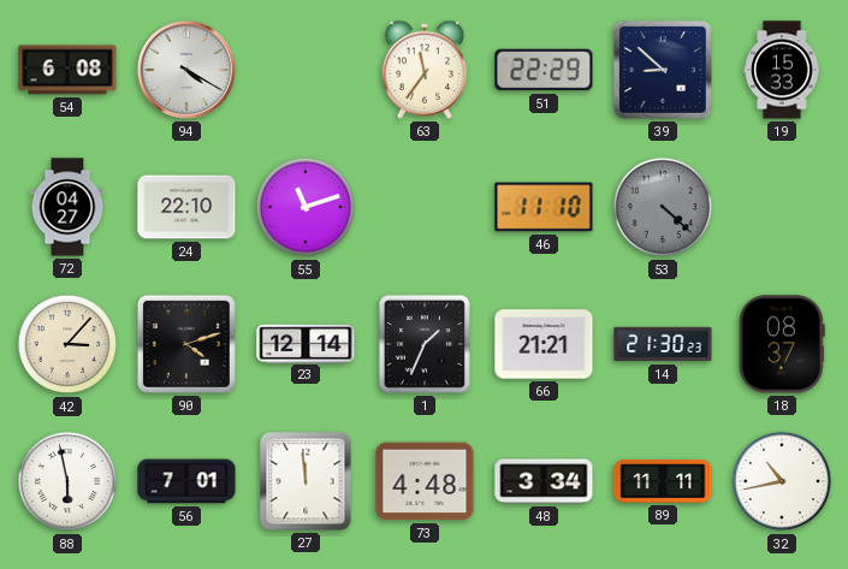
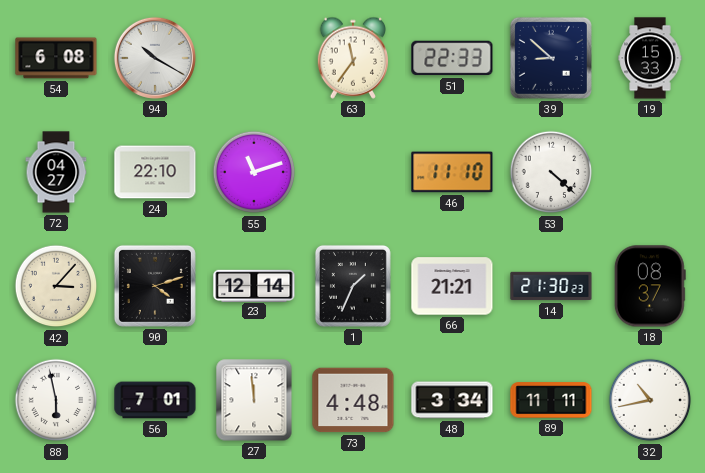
94: 4:20 -> 10:20
51: 22:29 -> 22:33
53 dial: grey -> white
